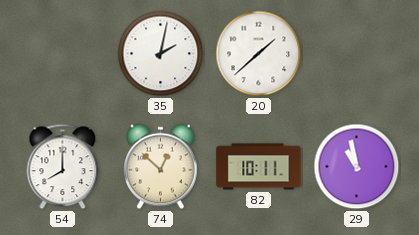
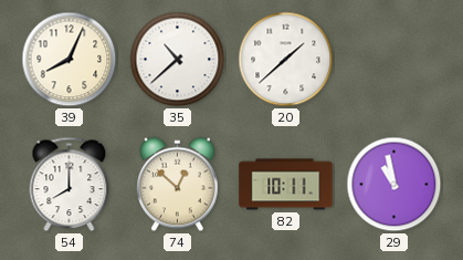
39: none -> 8:04
35: 2:02 -> 10:38
